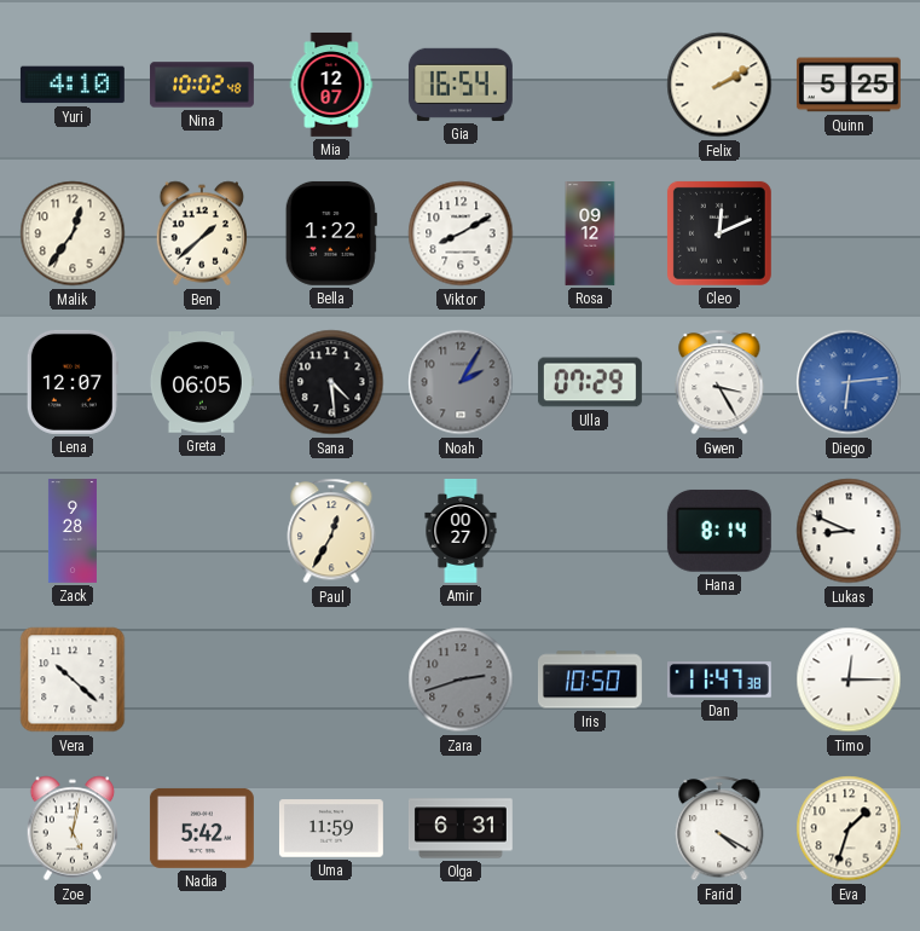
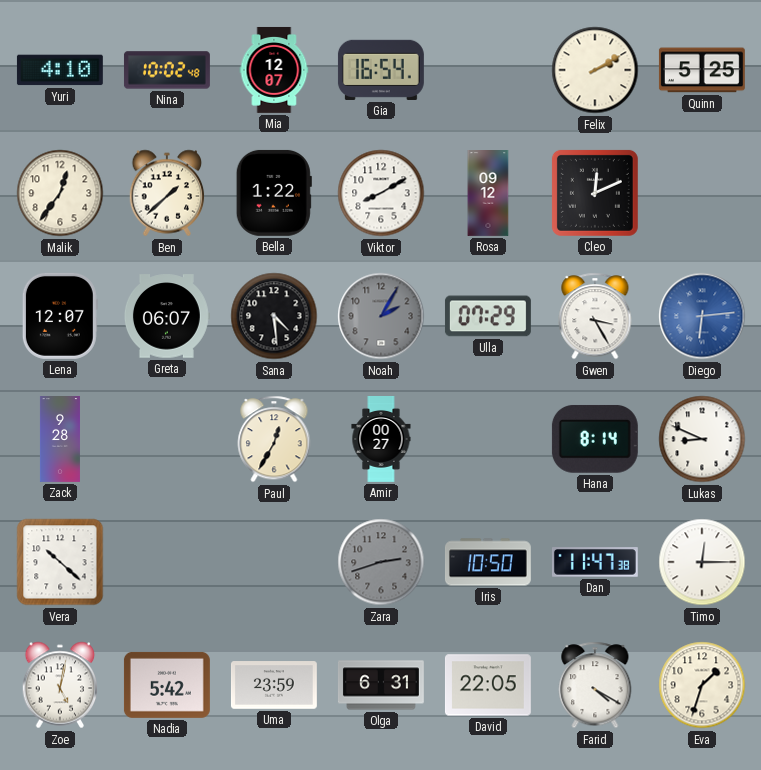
Greta: 06:05 -> 06:07
Uma: 11:59 -> 23:59
David: none -> 22:05
